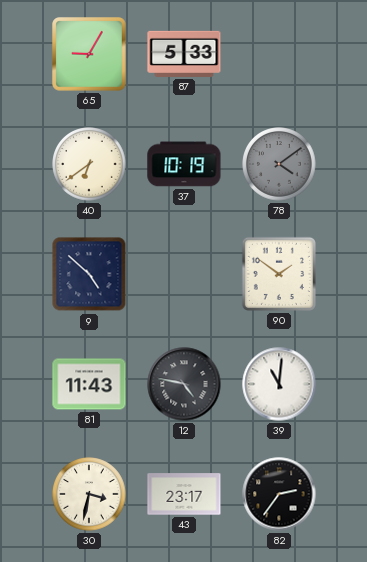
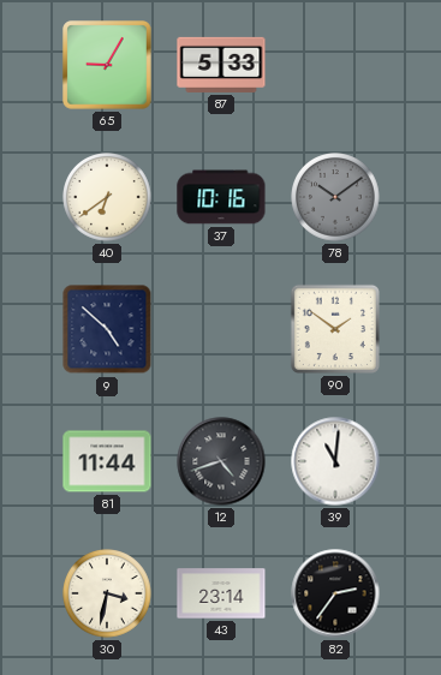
37: 10:19 -> 10:16
78: 4:09 -> 10:09
81: 11:43 -> 11:44
12: 4:47 -> 4:42
43: 23:17 -> 23:14
